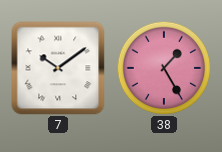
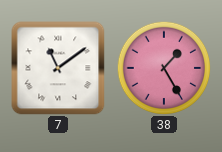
7: 10:09 -> 11:09
